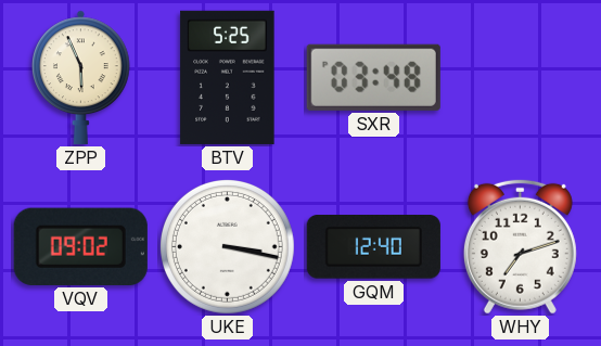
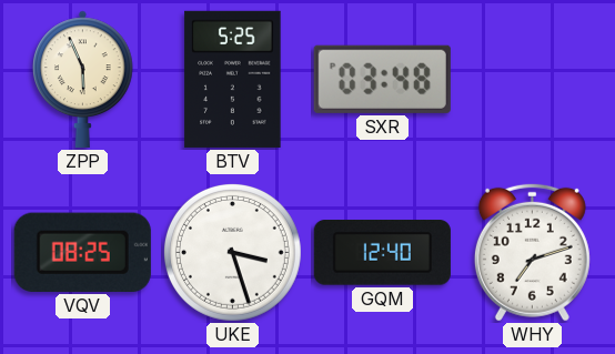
VQV: 09:02 -> 08:25
UKE: 3:17 -> 3:27
